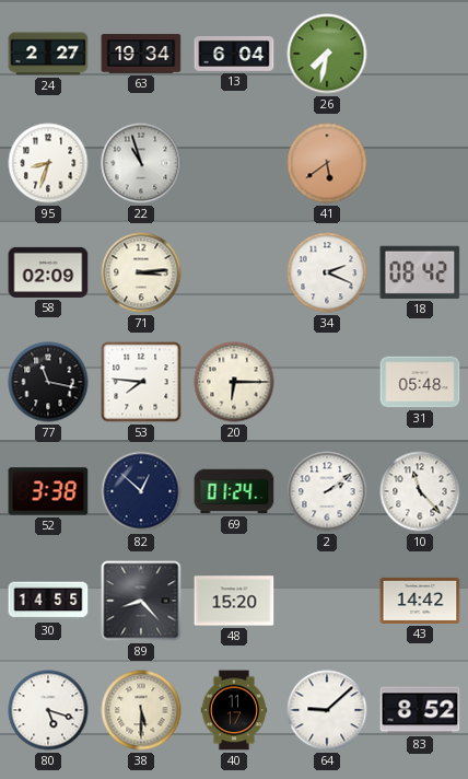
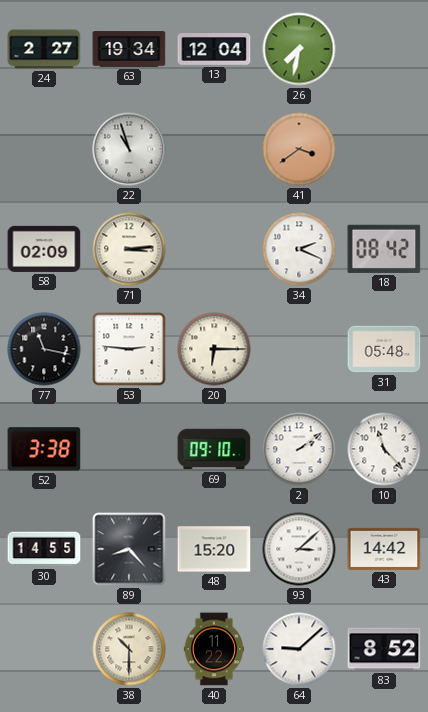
13: 6:04 -> 12:04
95: 8:33 -> none
41: 5:39 -> 3:39
53: 7:46 -> 2:46
82: 12:52 -> none
69: 01:24 -> 09:10
93: none -> 3:08
80: 5:18 -> none
38: 5:30 -> 10:30
40: 11:17 -> 11:22
